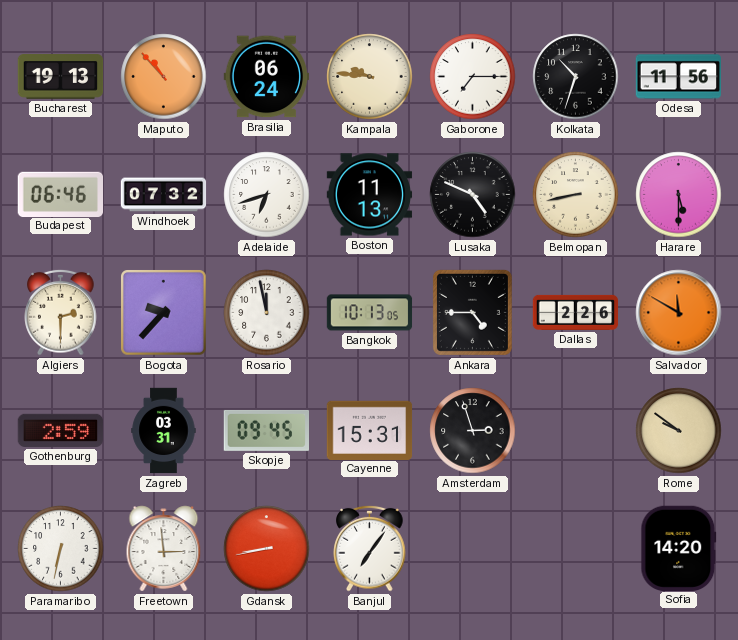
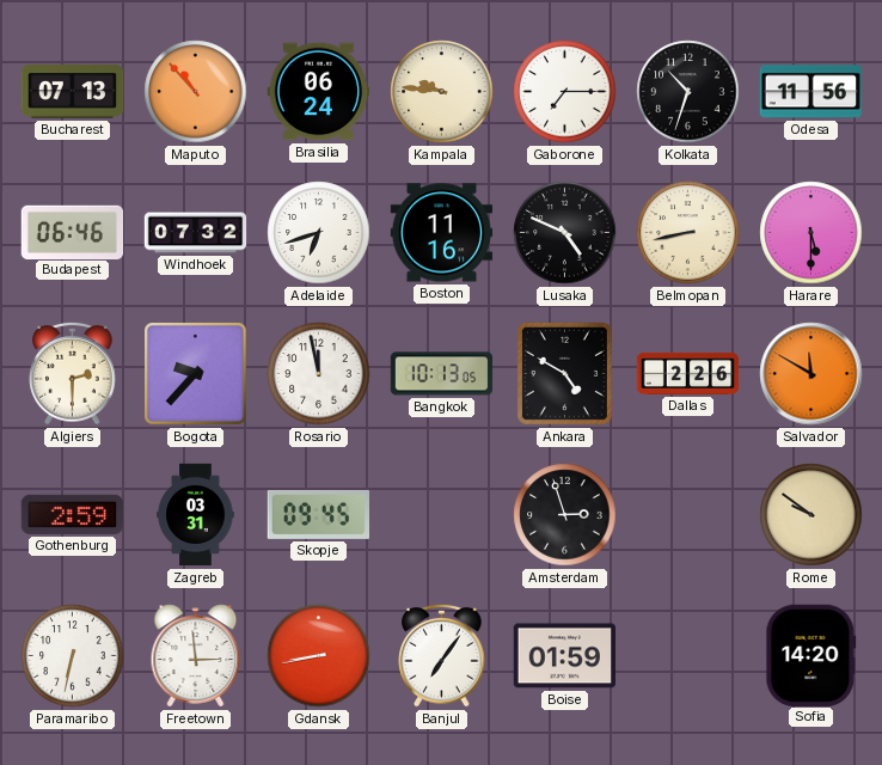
Bucharest: 19:13 -> 07:13
Boston: 11:13 -> 11:16
Ankara: 4:45 -> 4:50
Cayenne: 15:31 -> none
Boise: none -> 01:59
